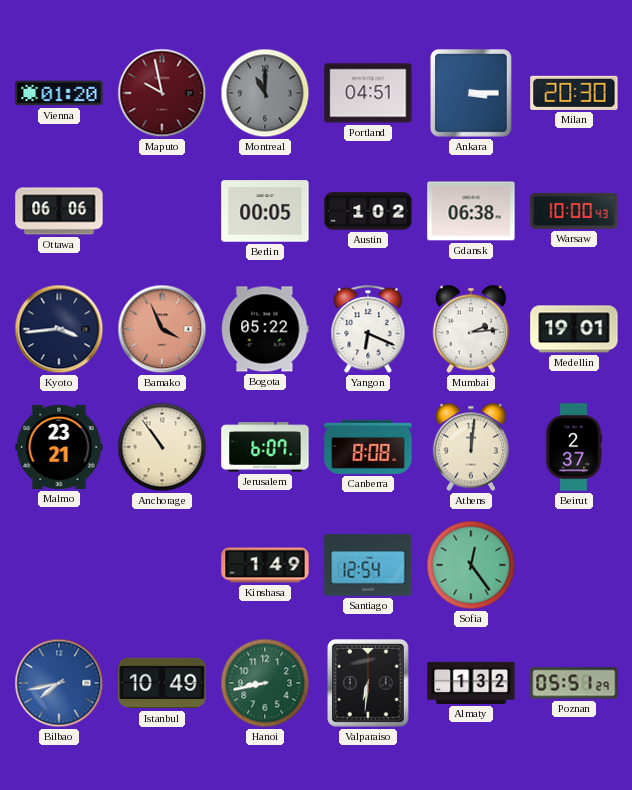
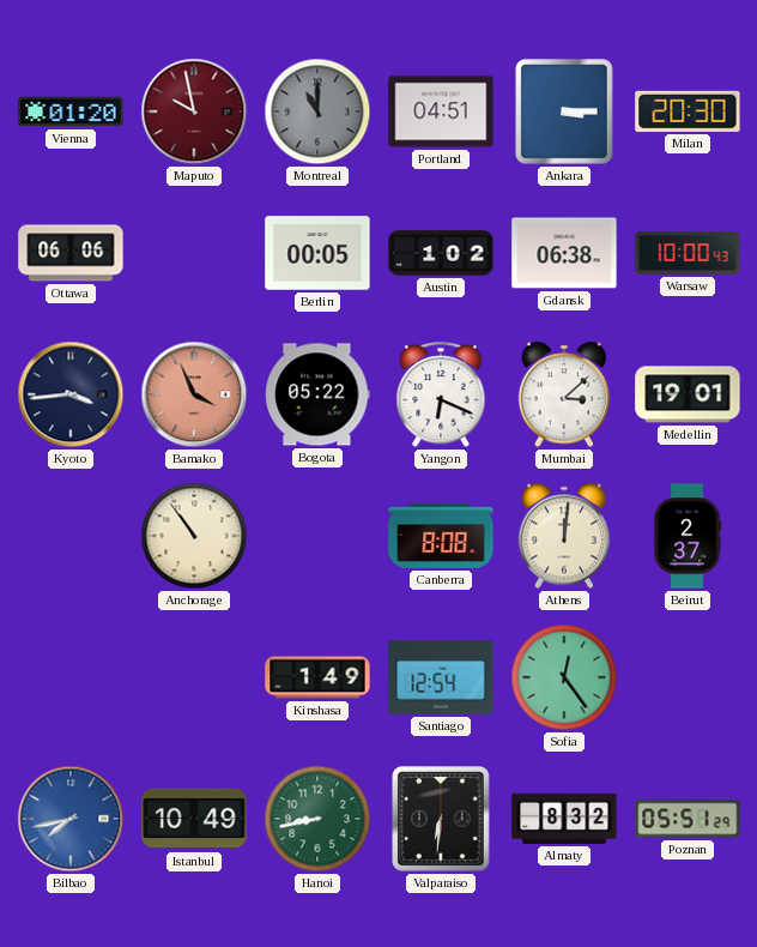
Mumbai: 2:14 -> 3:08
Malmo: 23:21 -> none
Jerusalem: 6:07 -> none
Almaty: 1:32 -> 8:32
